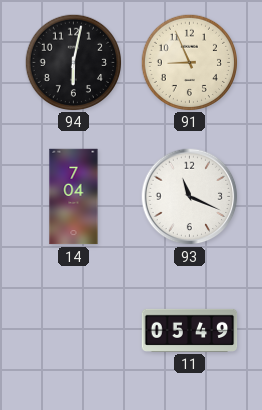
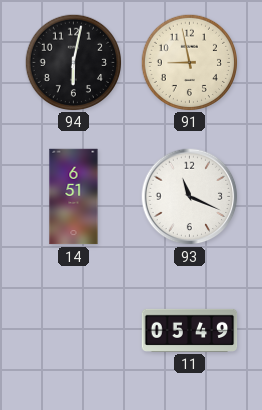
91: 8:56 -> 8:58
14: 7:04 -> 6:51
